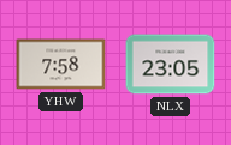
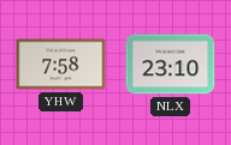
NLX: 23:05 -> 23:10
